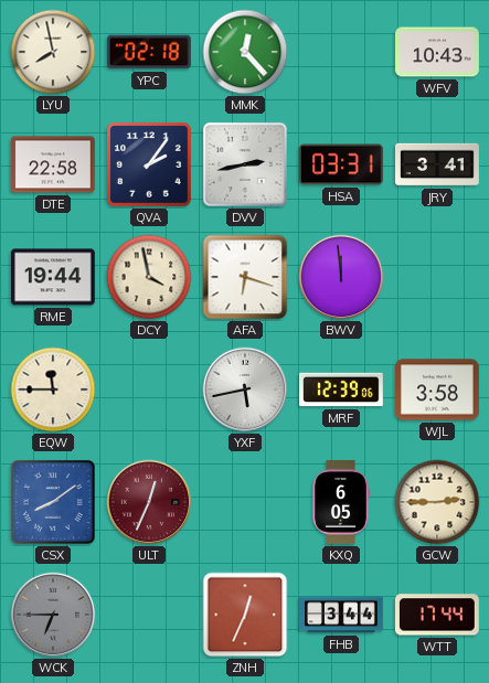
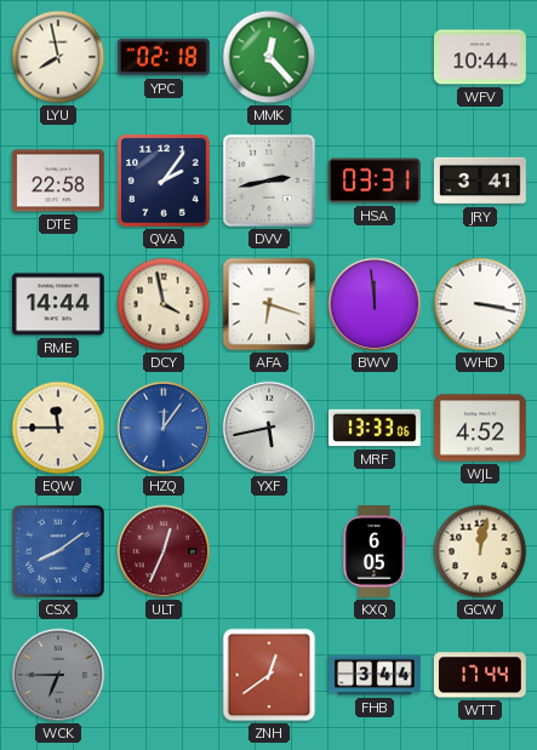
WFV: 10:43 -> 10:44
RME: 19:44 -> 14:44
WHD: none -> 3:17
HZQ: none -> 12:06
MRF: 12:39 -> 13:33
WJL: 3:58 -> 4:52
GCW: 2:45 -> 12:02
ZNH: 12:34 -> 12:39
